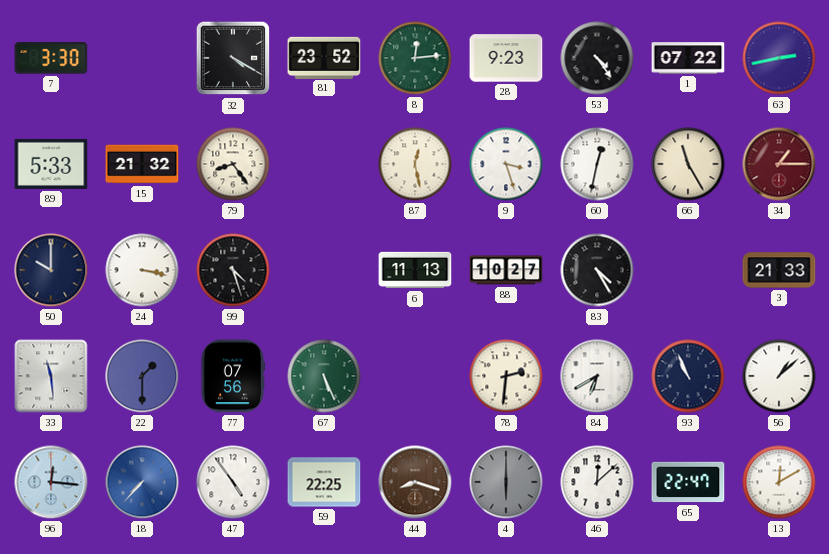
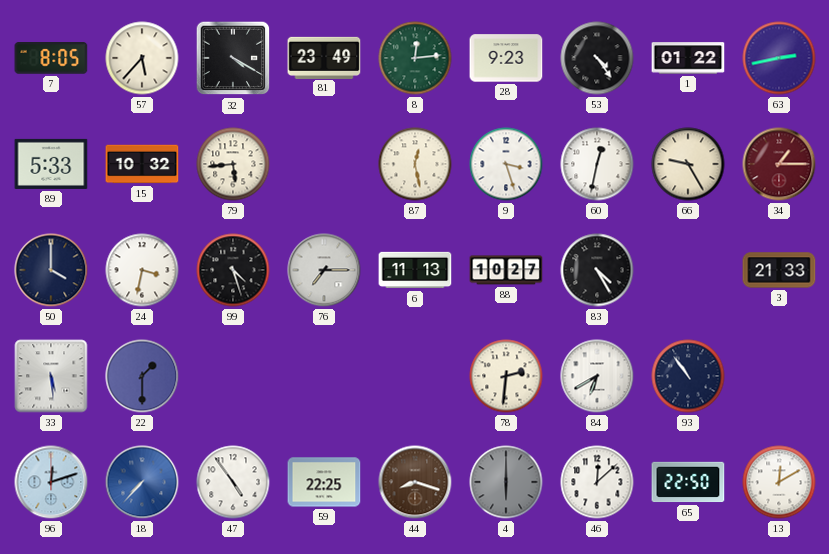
7: 3:30 -> 8:05
57: none -> 5:37
81: 23:52 -> 23:49
1: 07:22 -> 01:22
15: 21:32 -> 10:32
79: 8:24 -> 5:44
66: 11:25 -> 9:25
50: 10:00 -> 4:00
24: 3:17 -> 3:32
76: none -> 7:15
33: 11:29 -> 5:29
77: 07:56 -> none
67: 5:26 -> none
93: 10:56 -> 10:54
56: 1:08 -> none
96: 12:16 -> 12:12
65: 22:47 -> 22:50
